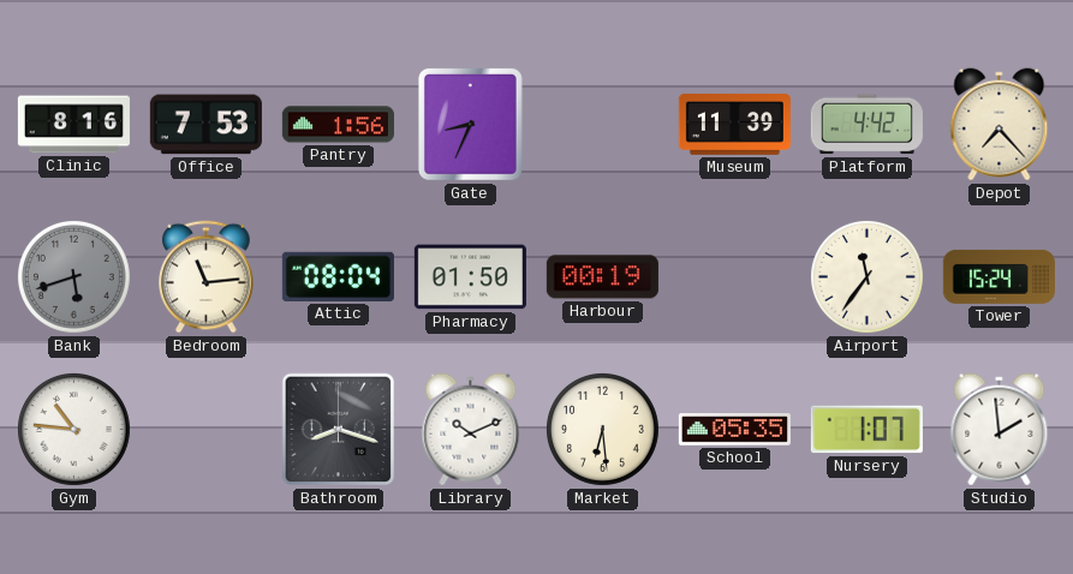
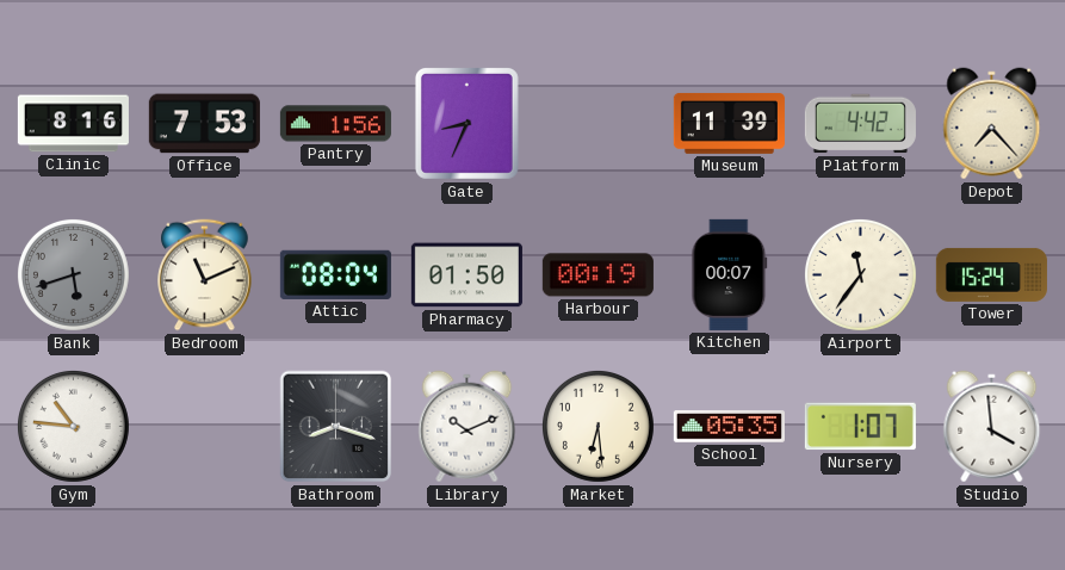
Bedroom: 11:14 -> 11:11
Kitchen: none -> 00:07
Studio: 1:59 -> 3:59
